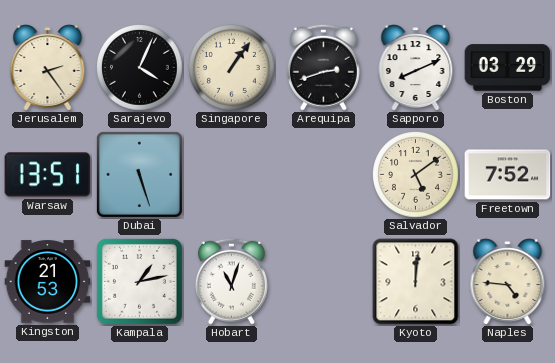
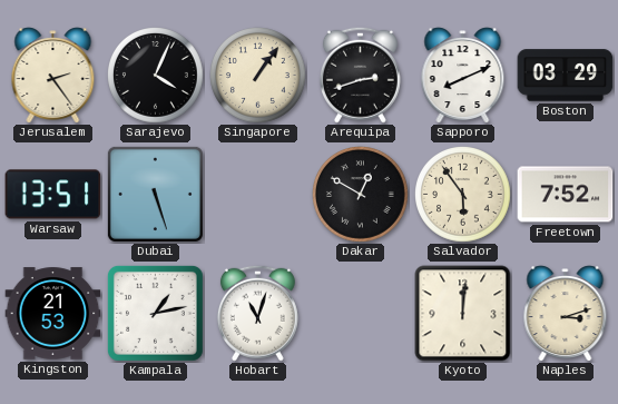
Dakar: none -> 12:50
Salvador: 5:09 -> 5:54
Naples: 4:46 -> 3:12
